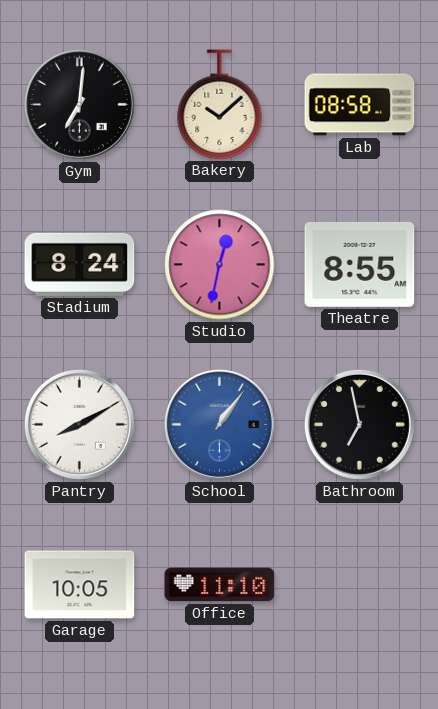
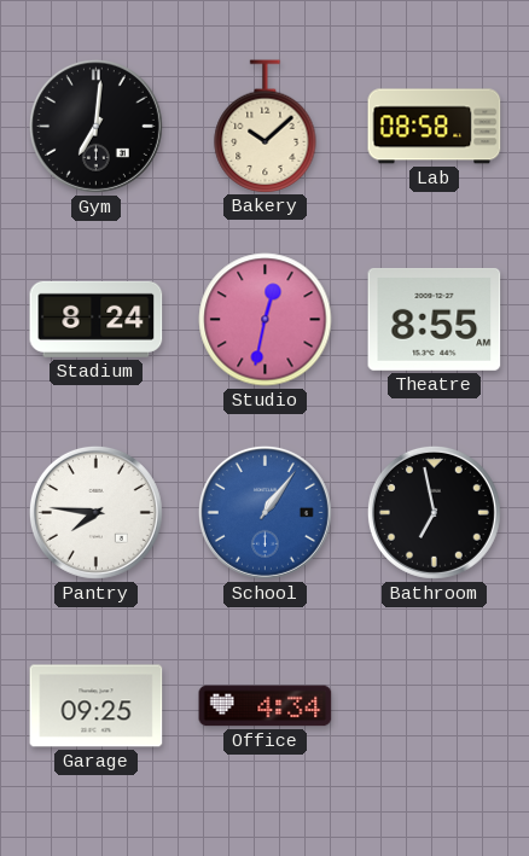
Pantry: 8:10 -> 7:46
Garage: 10:05 -> 09:25
Office: 11:10 -> 4:34
